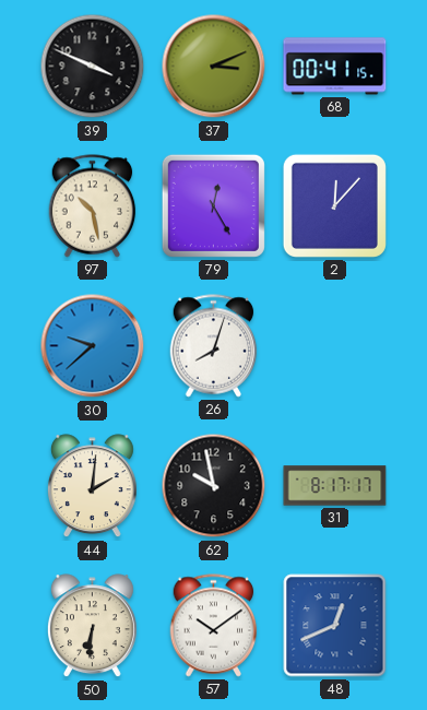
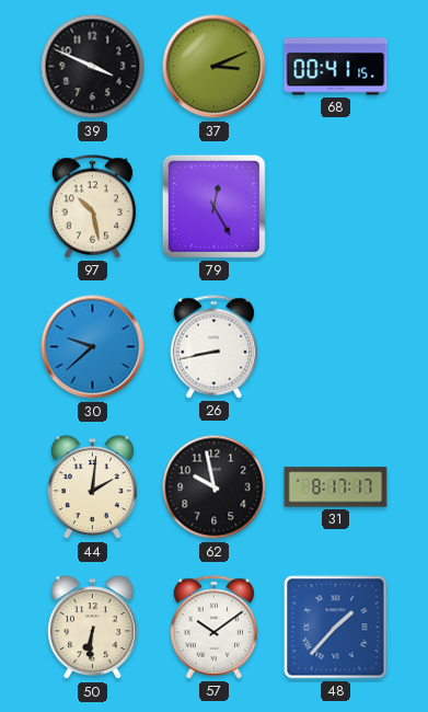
2: 12:07 -> none
26: 8:03 -> 8:43
48: 12:41 -> 1:37
